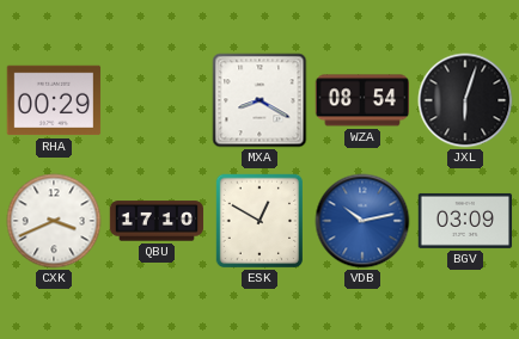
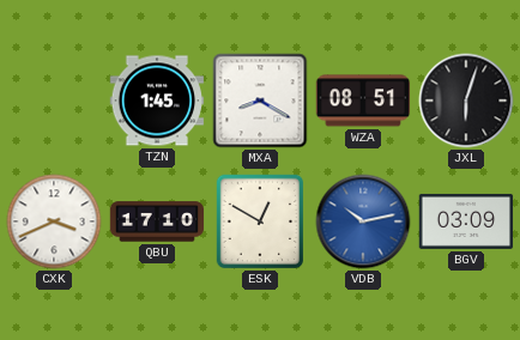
RHA: 00:29 -> none
TZN: none -> 1:45
WZA: 08:54 -> 08:51
